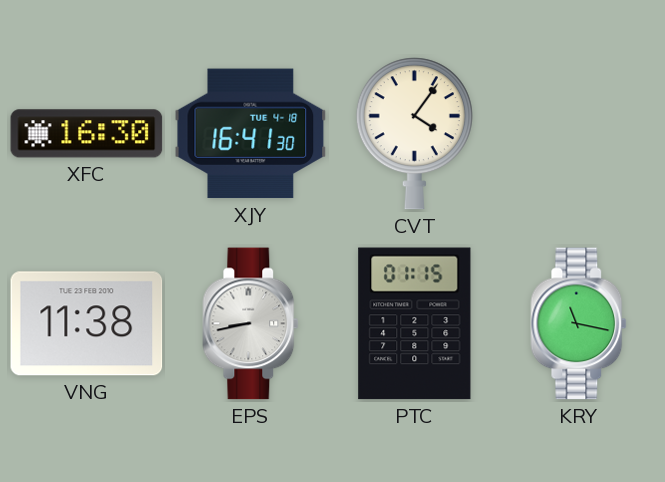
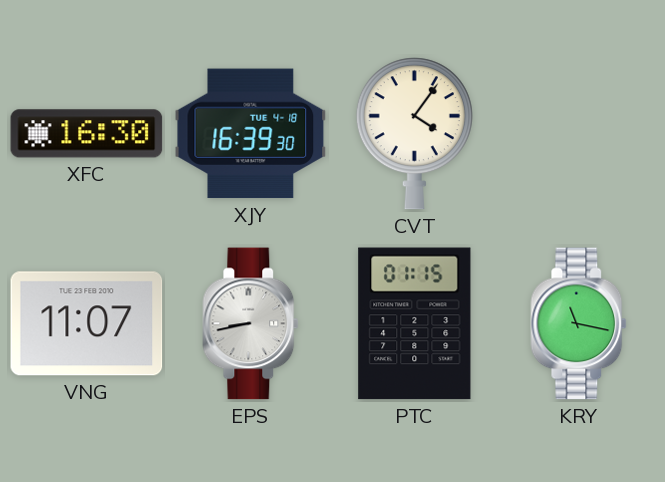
XJY: 16:41 -> 16:39
VNG: 11:38 -> 11:07
